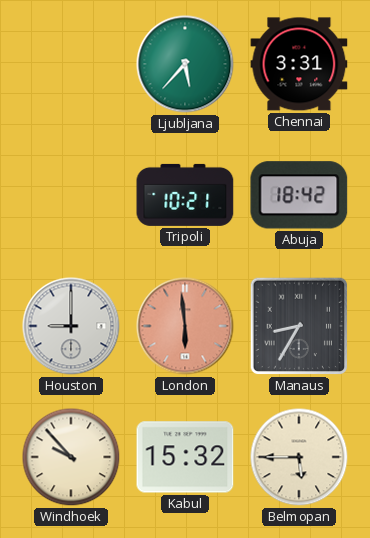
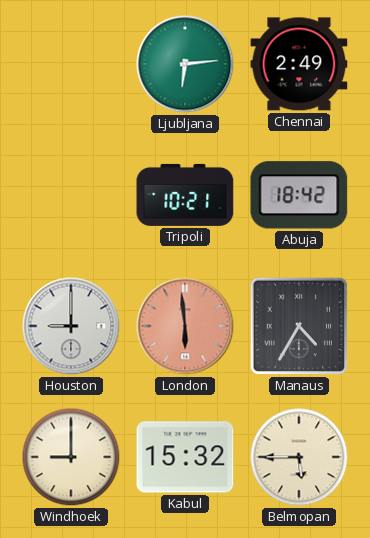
Ljubljana: 5:37 -> 6:14
Chennai: 3:31 -> 2:49
Manaus: 8:35 -> 4:35
Windhoek: 9:53 -> 9:00
